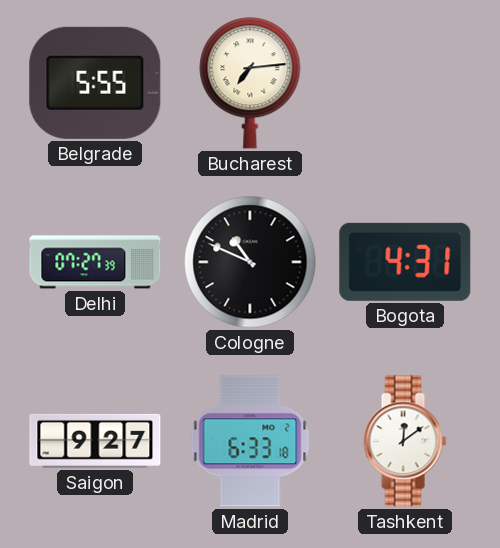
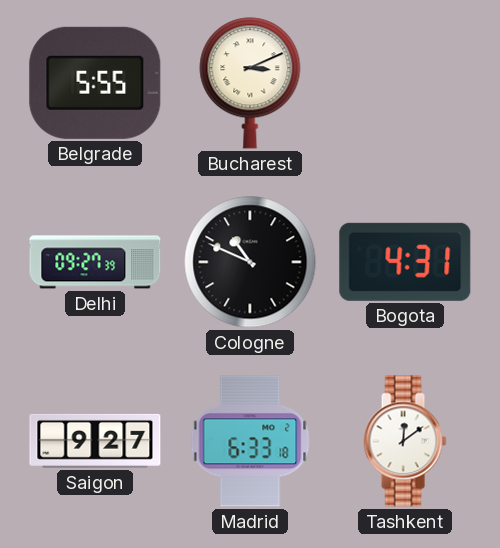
Bucharest: 7:14 -> 3:11
Delhi: 07:27 -> 09:27
